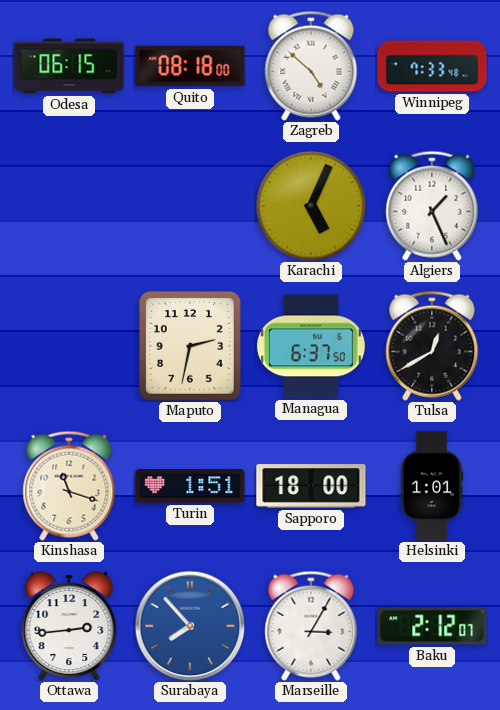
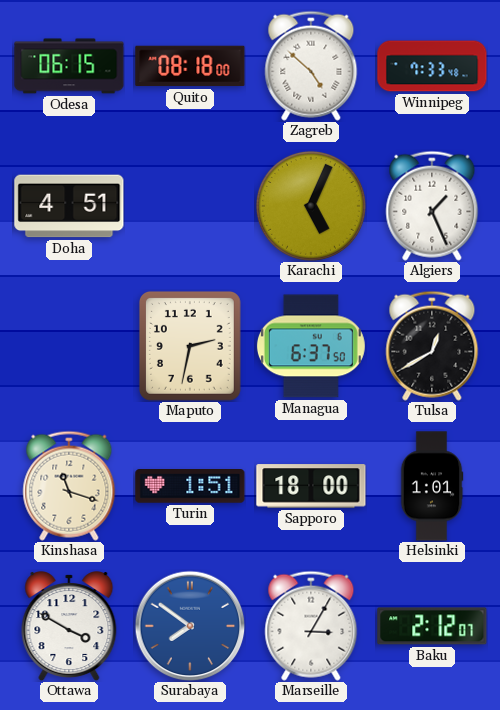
Doha: none -> 4:51
Ottawa: 2:44 -> 3:50
Surabaya: 7:53 -> 7:51
